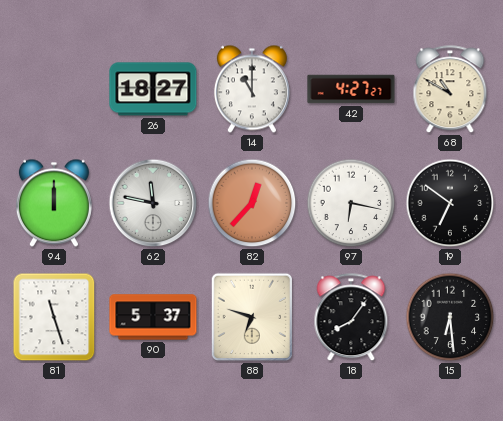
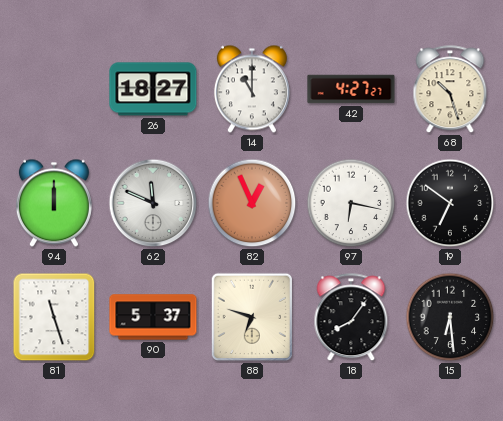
68: 10:50 -> 10:27
62: 11:47 -> 11:49
82: 12:37 -> 12:56
